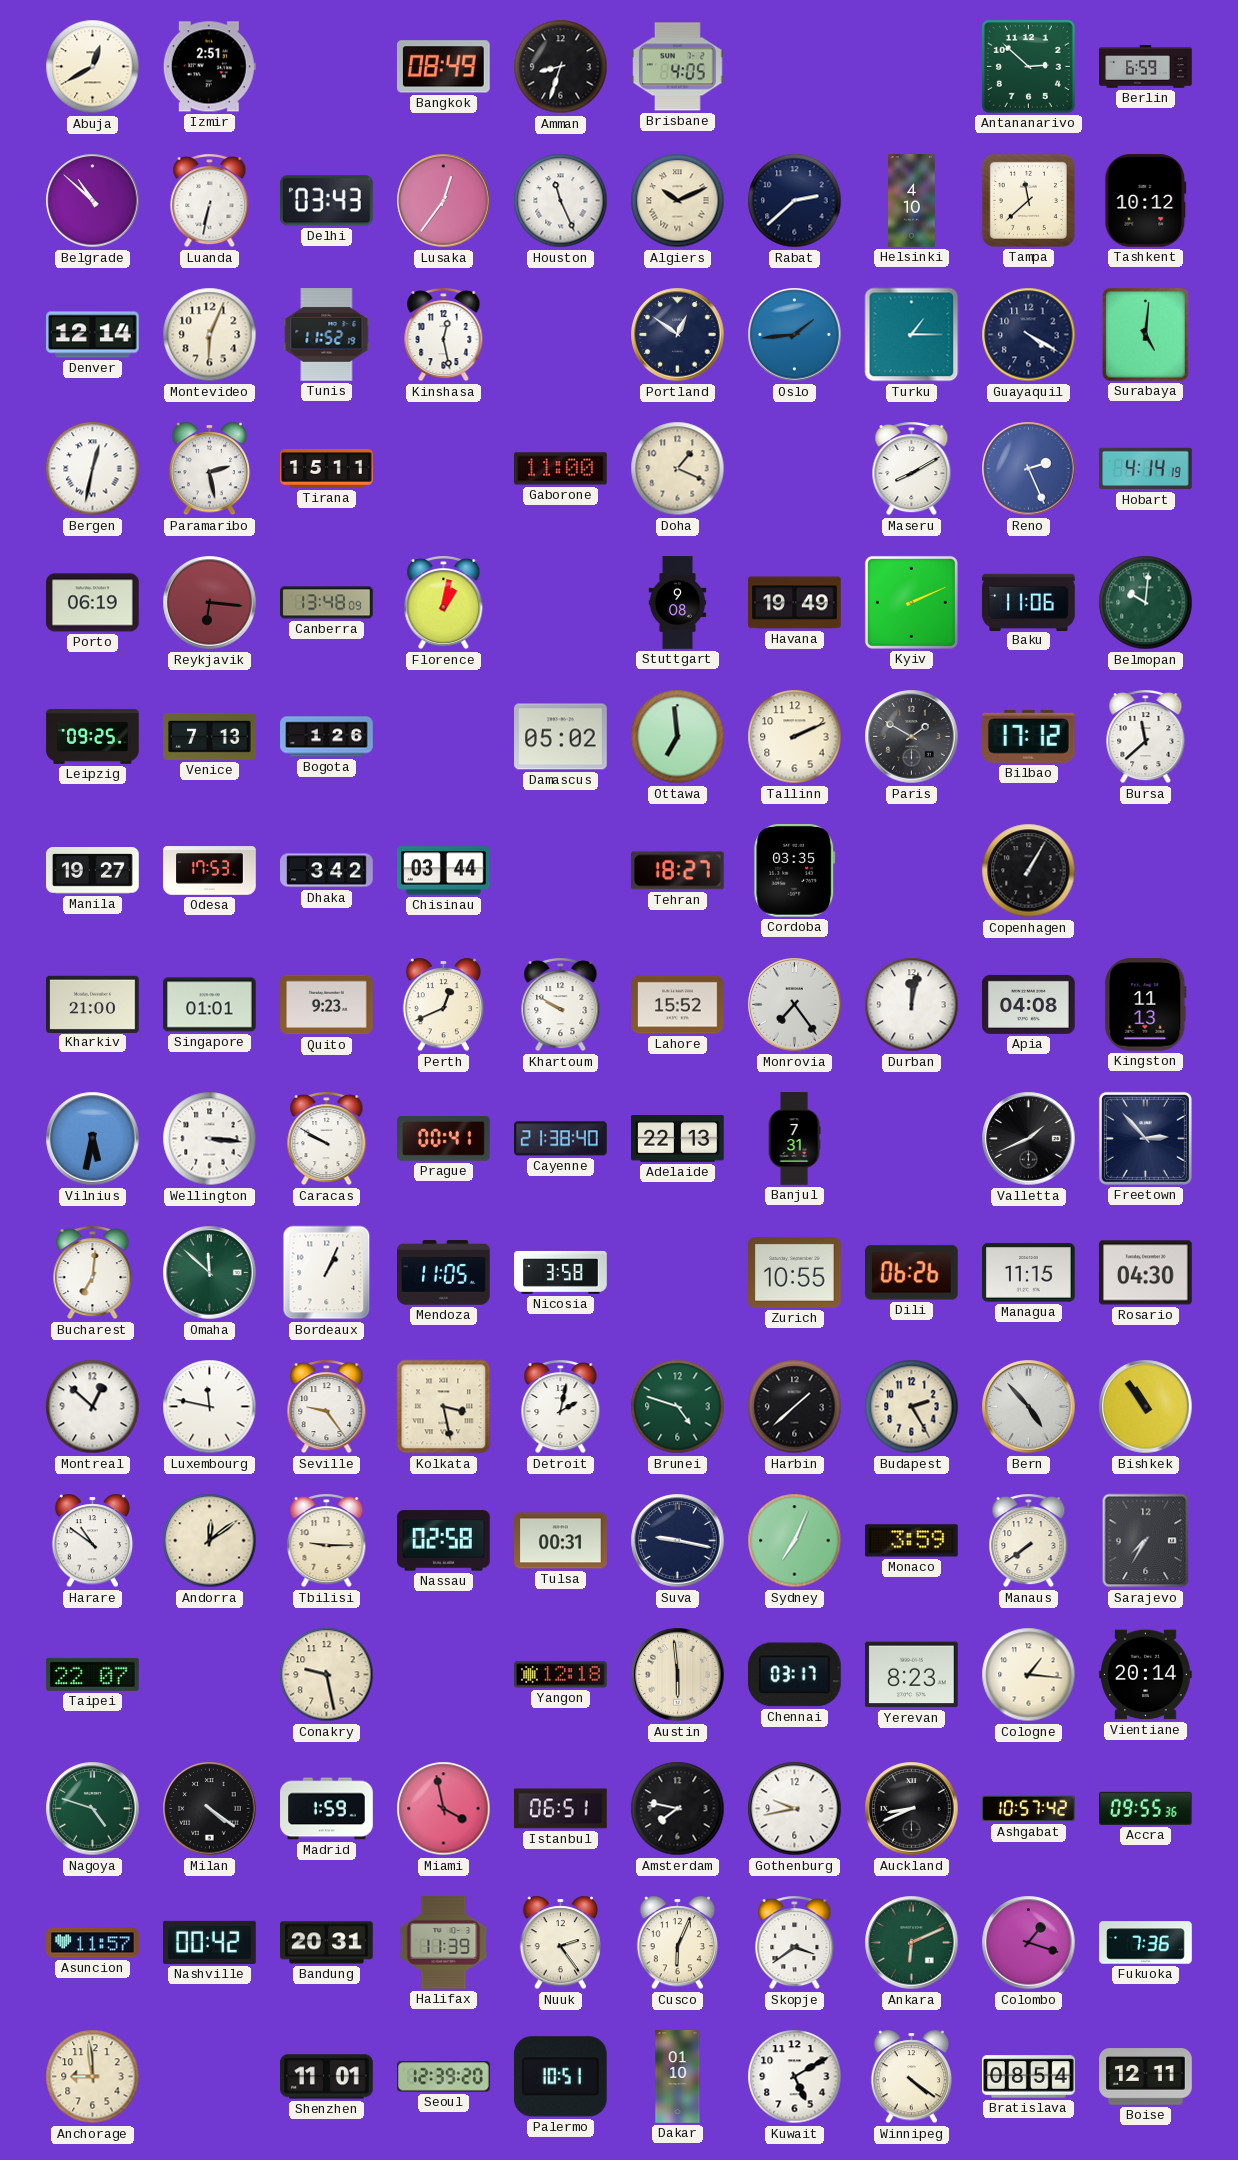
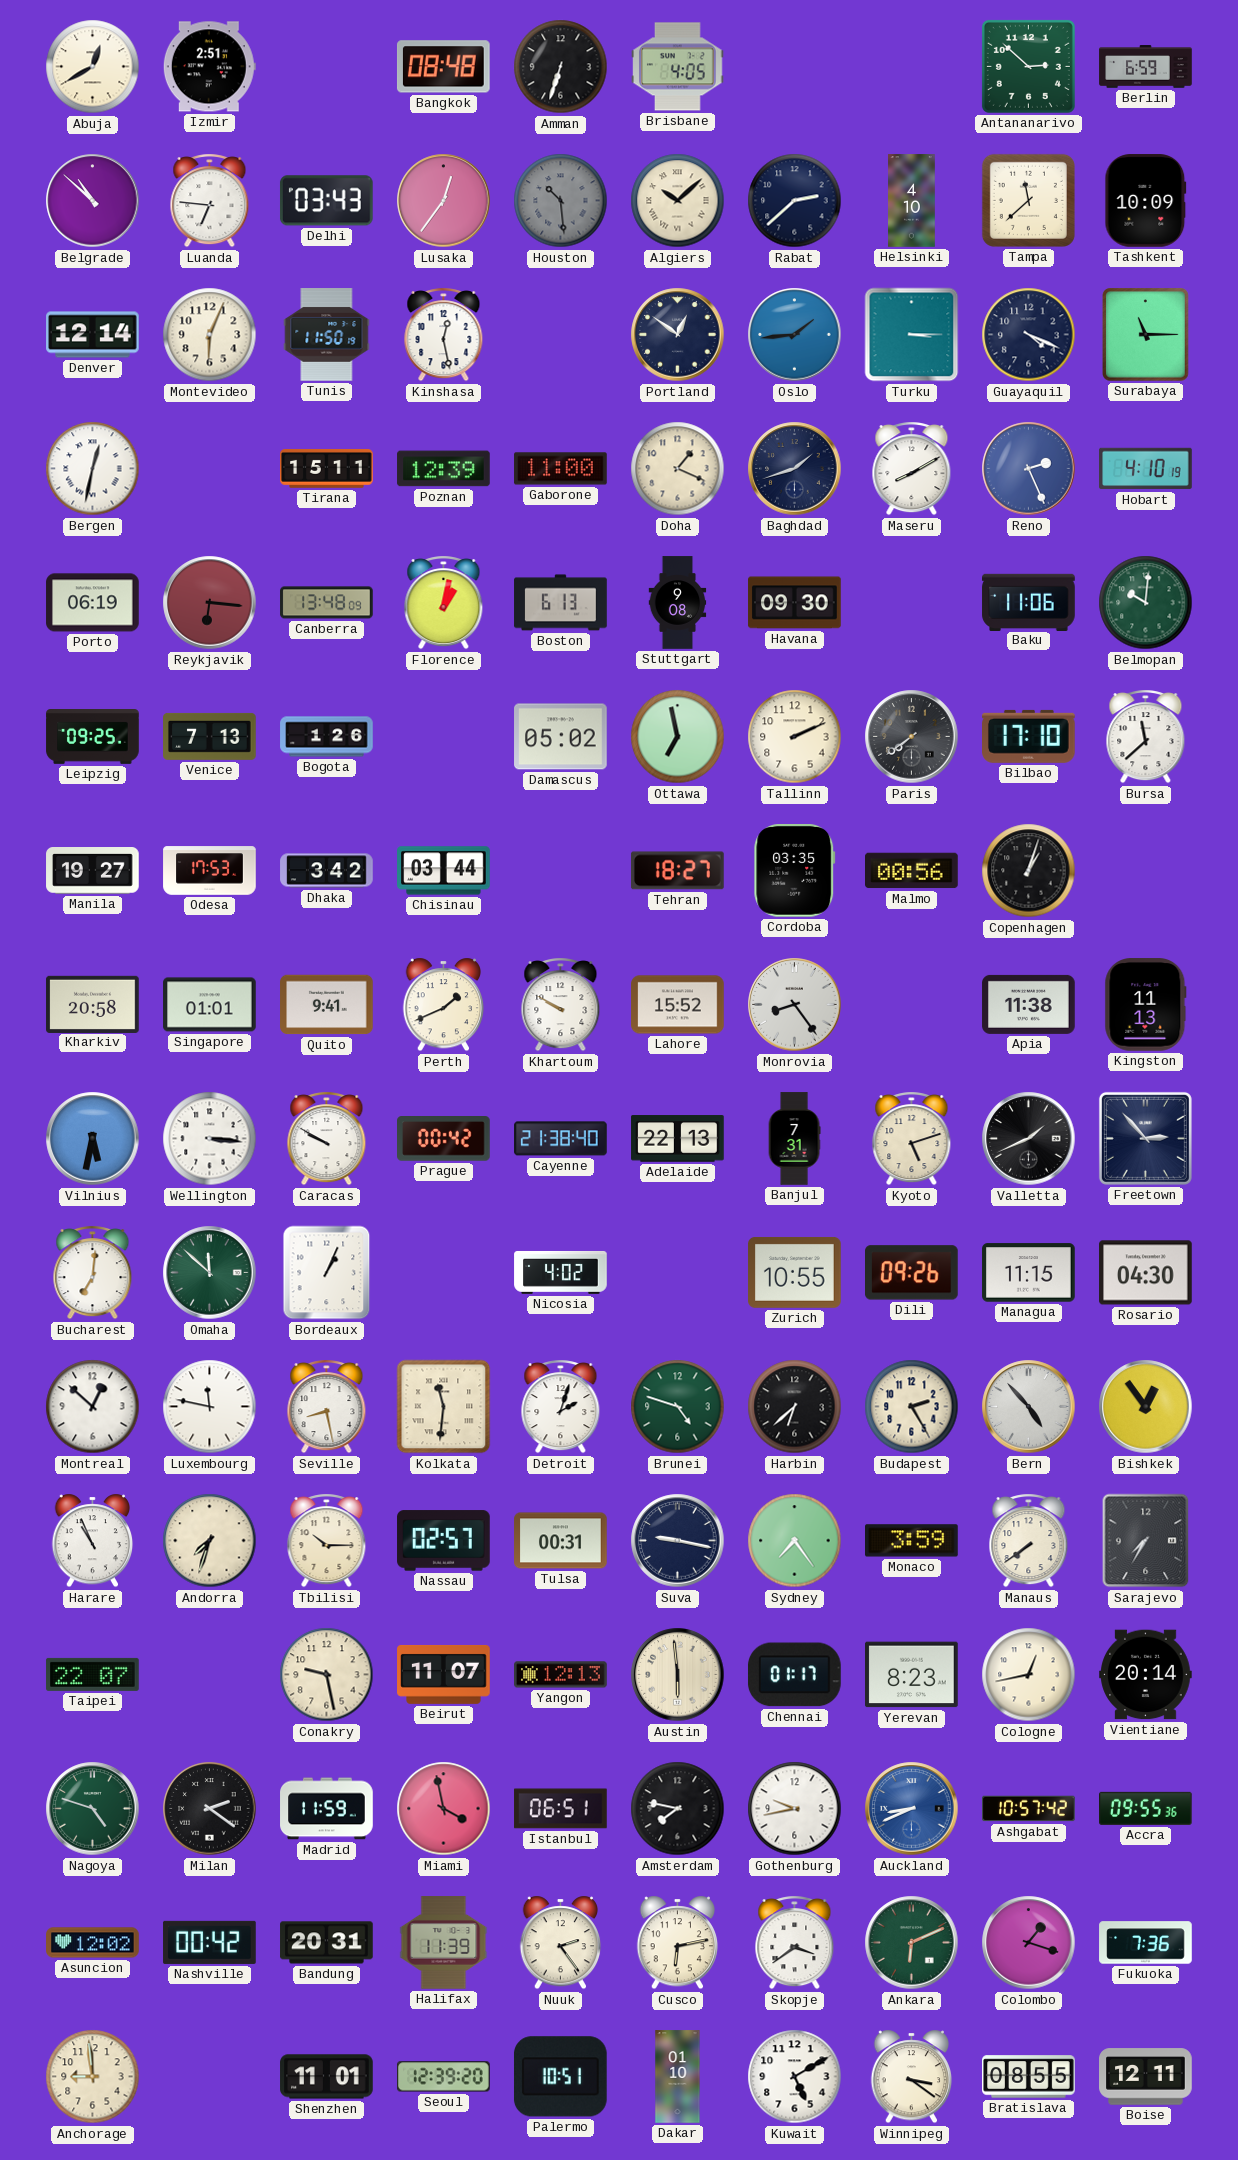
Bangkok: 08:49 -> 08:48
Amman: 8:33 -> 6:33
Luanda: 6:32 -> 6:46
Houston: 11:26 -> 10:29
Houston dial: white -> grey
Algiers: 10:11 -> 10:08
Tashkent: 10:12 -> 10:09
Tunis: 11:52 -> 11:50
Turku: 1:15 -> 3:15
Guayaquil: 4:20 -> 4:19
Surabaya: 5:01 -> 11:15
Paramaribo: 2:28 -> none
Poznan: none -> 12:39
Baghdad: none -> 1:42
Hobart: 4:14 -> 4:10
Boston: none -> 6:13
Havana: 19:49 -> 09:30
Kyiv: 2:11 -> none
Ottawa: 6:59 -> 6:58
Paris: 1:50 -> 7:39
Bilbao: 17:12 -> 17:10
Malmo: none -> 00:56
Copenhagen: 1:05 -> 1:03
Kharkiv: 21:00 -> 20:58
Quito: 9:23 -> 9:41
Perth: 12:41 -> 1:41
Monrovia: 7:24 -> 8:24
Durban: 12:02 -> none
Apia: 04:08 -> 11:38
Prague: 00:41 -> 00:42
Kyoto: none -> 5:12
Mendoza: 11:05 -> none
Nicosia: 3:58 -> 4:02
Dili: 06:26 -> 09:26
Seville: 9:24 -> 8:28
Kolkata: 3:28 -> 11:31
Detroit: 2:02 -> 2:03
Harbin: 1:38 -> 6:38
Bishkek: 10:54 -> 12:54
Harare: 10:51 -> 10:56
Andorra: 12:09 -> 7:33
Tbilisi: 9:15 -> 10:15
Nassau: 02:58 -> 02:57
Sydney: 7:04 -> 7:24
Beirut: none -> 11:07
Yangon: 12:18 -> 12:13
Chennai: 03:17 -> 01:17
Cologne: 1:16 -> 12:43
Milan: 4:21 -> 2:21
Madrid: 1:59 -> 11:59
Auckland dial: black -> blue
Asuncion: 11:57 -> 12:02
Cusco: 6:04 -> 6:13
Winnipeg: 4:21 -> 3:21
Bratislava: 08:54 -> 08:55
